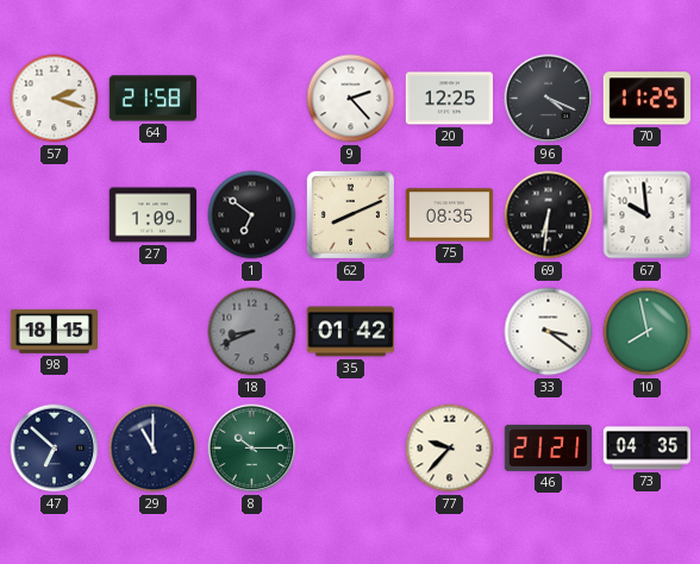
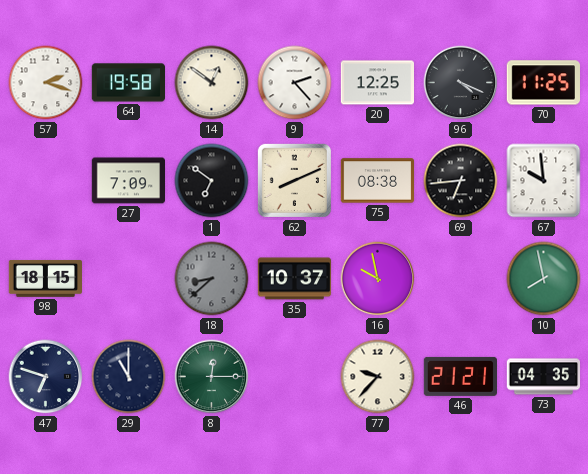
64: 21:58 -> 19:58
14: none -> 12:51
27: 1:09 -> 7:09
75: 08:35 -> 08:38
69: 6:31 -> 6:44
18: 8:41 -> 8:38
35: 01:42 -> 10:37
16: none -> 9:58
33: 3:21 -> none
47: 6:52 -> 6:48
8: 10:15 -> 12:15
